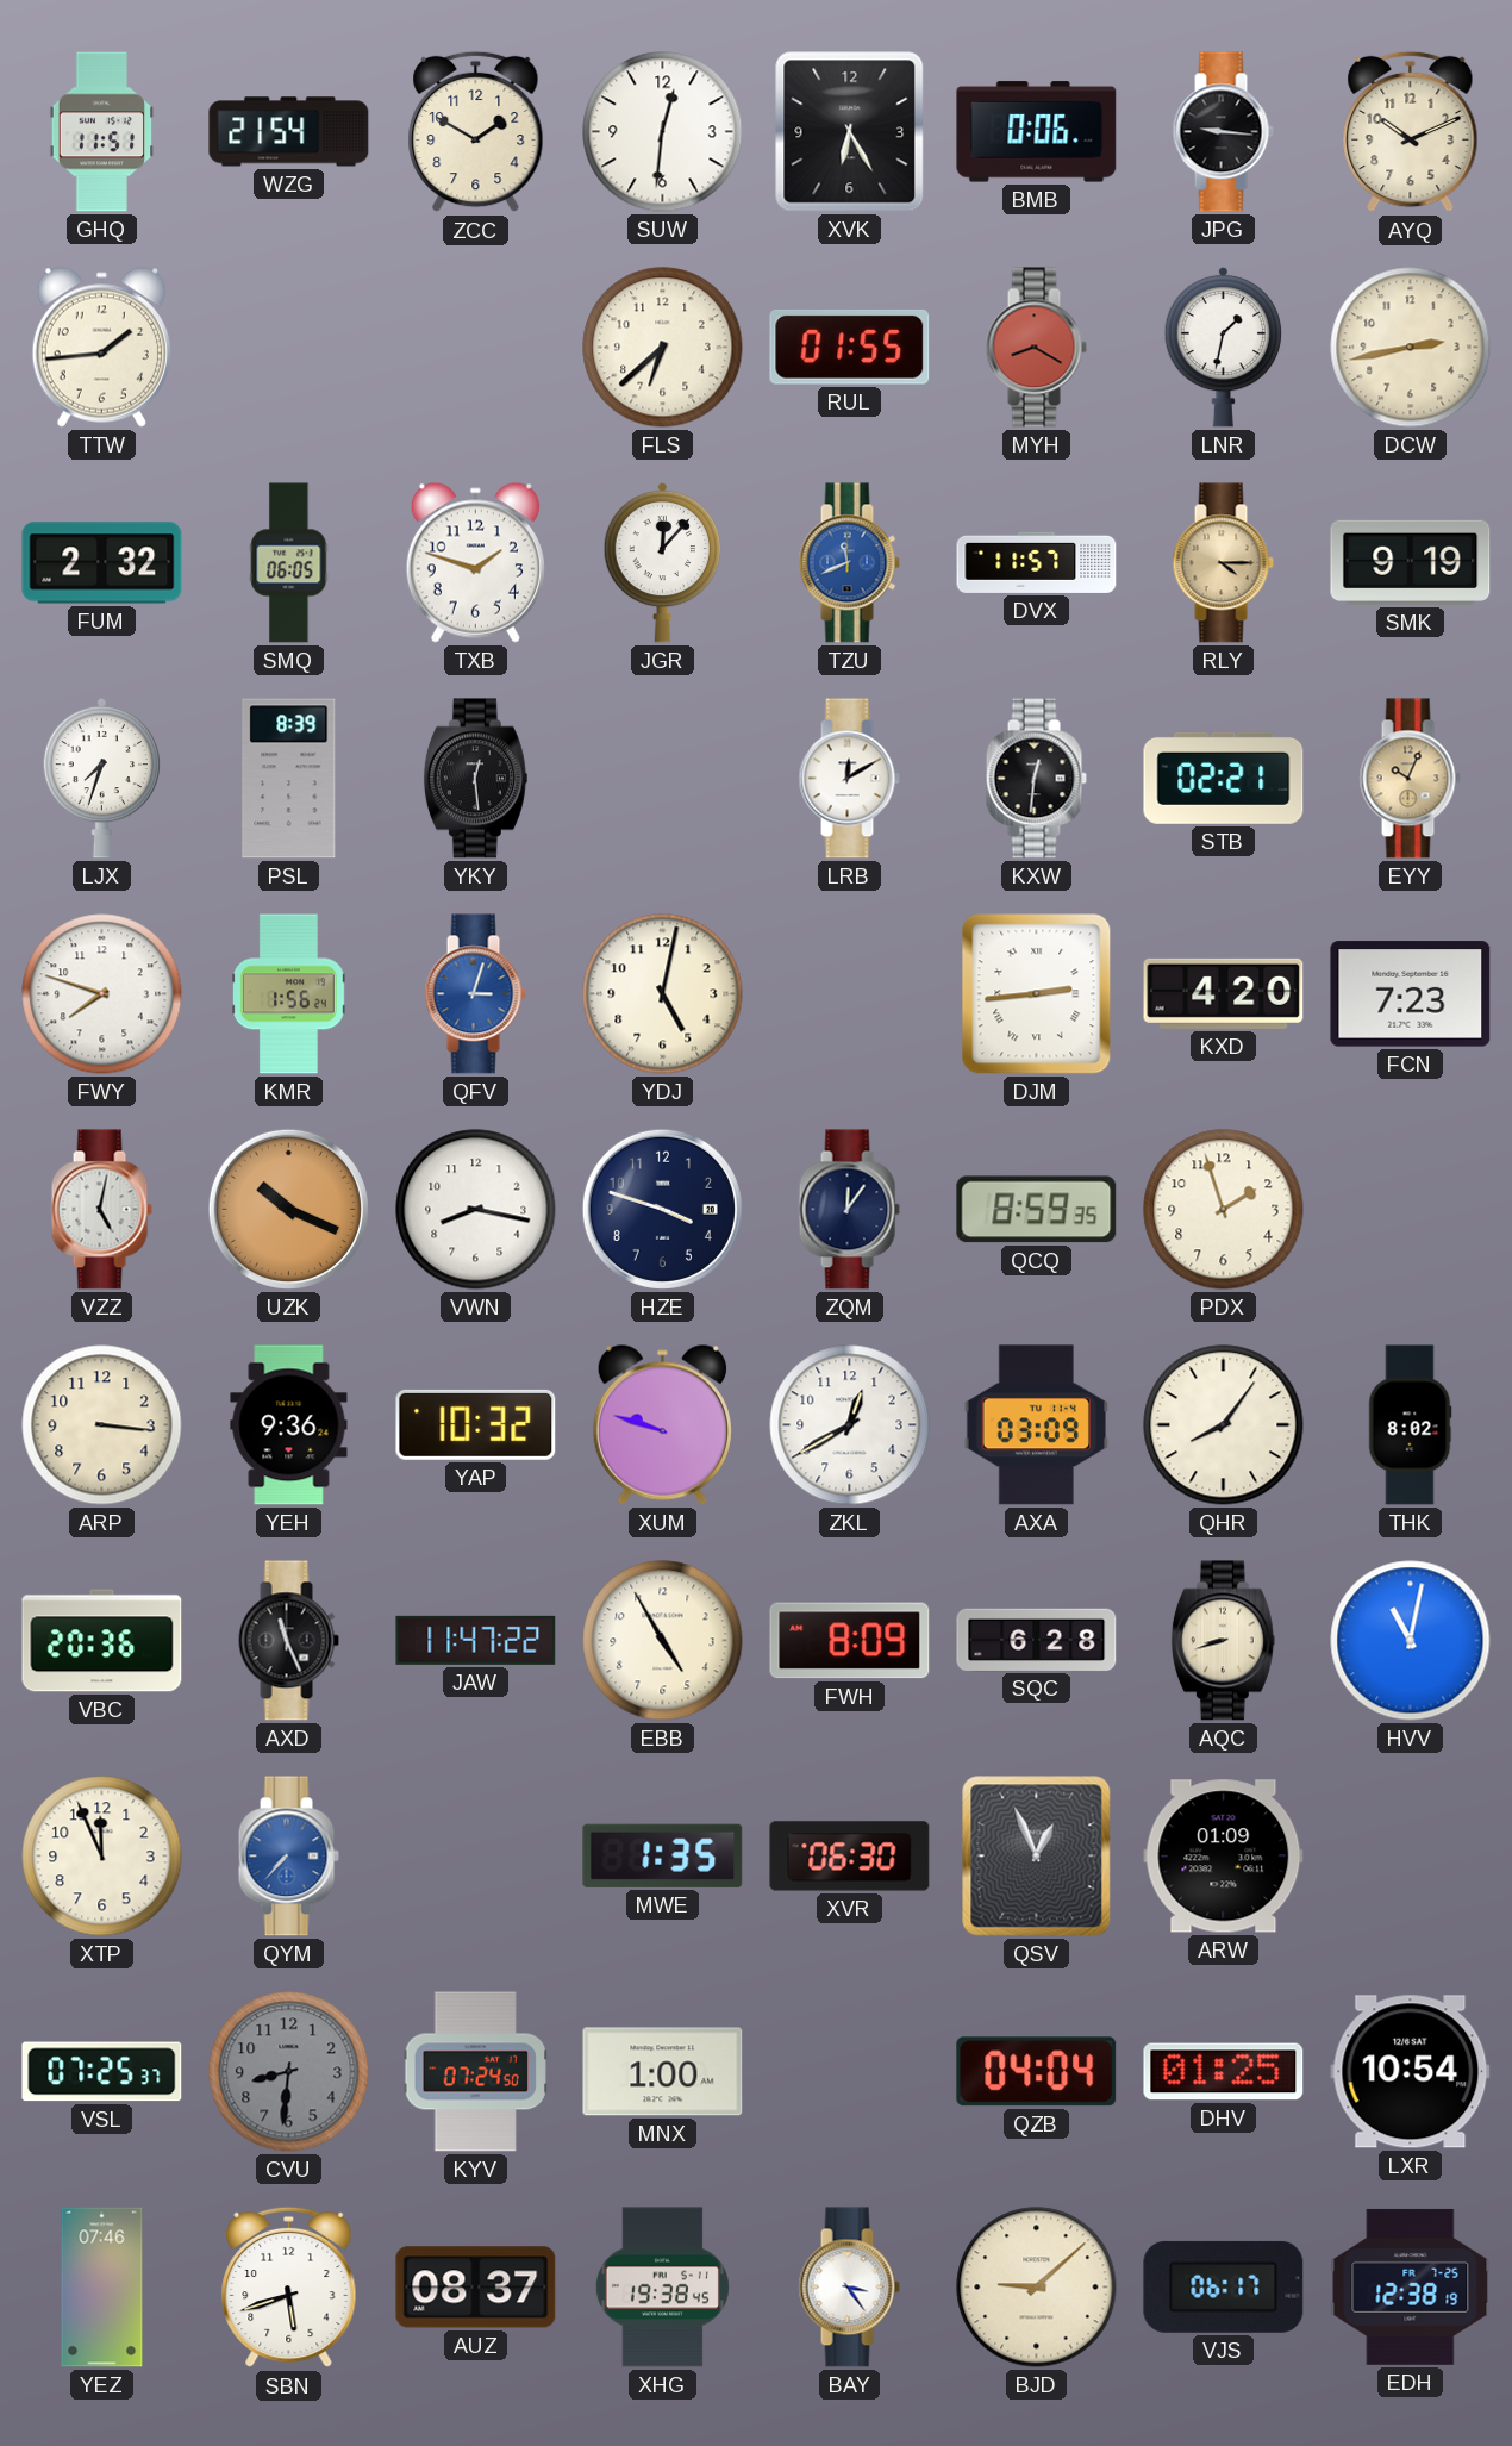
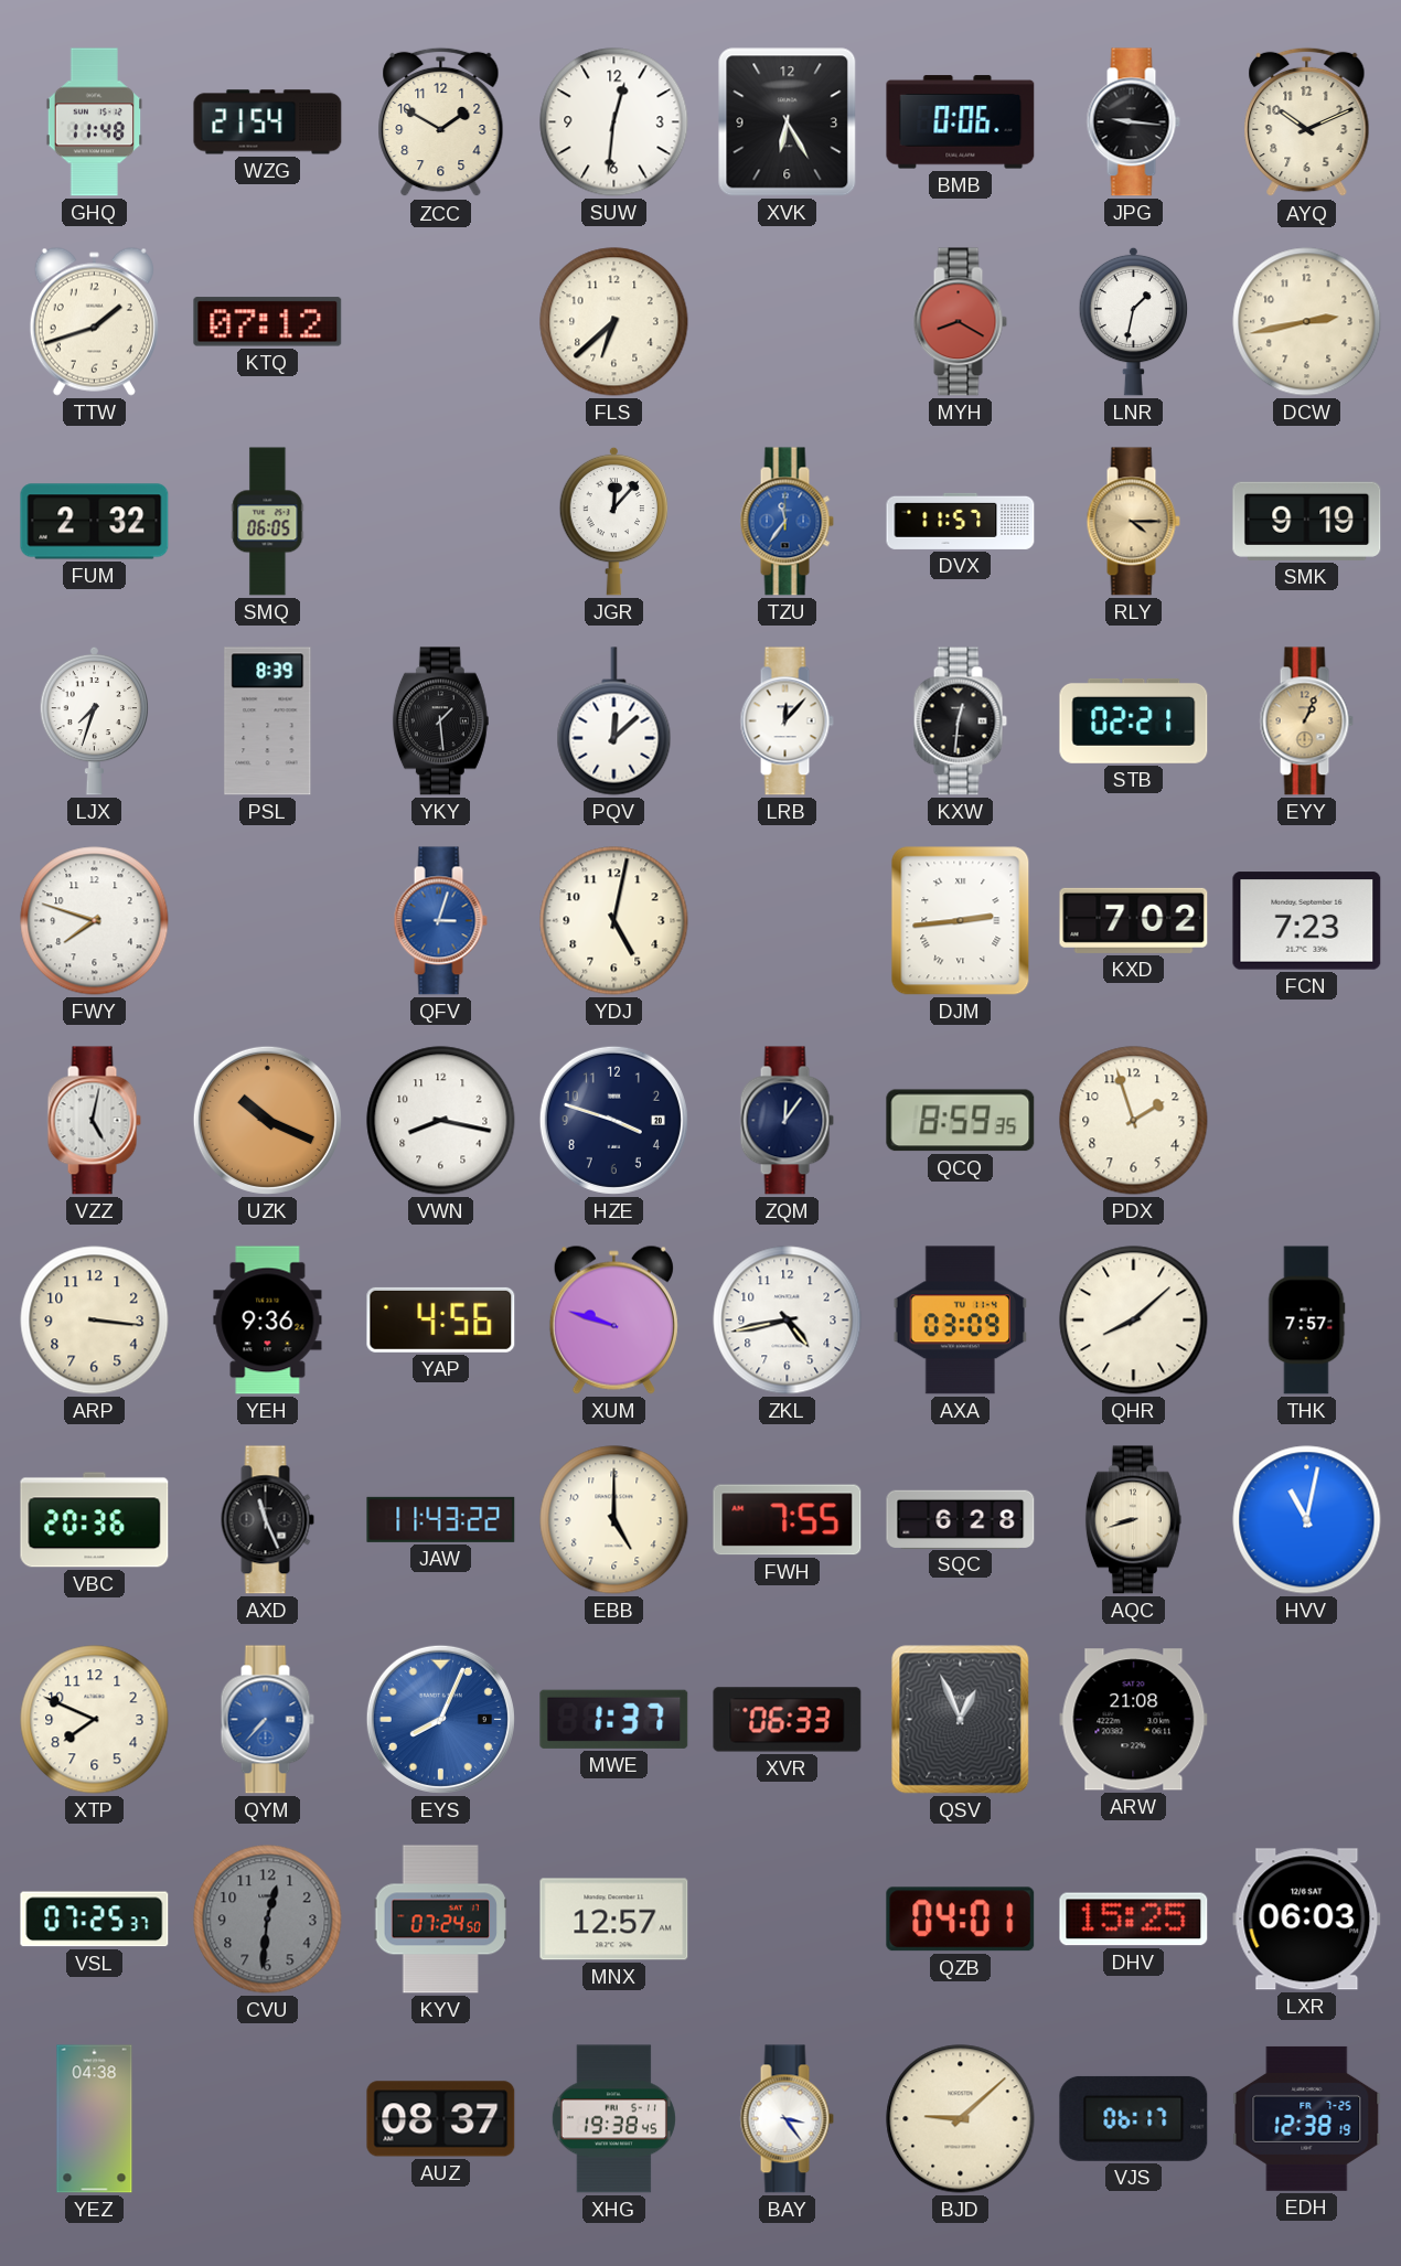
GHQ: 11:51 -> 11:48
TTW: 1:44 -> 1:42
KTQ: none -> 07:12
RUL: 01:55 -> none
TXB: 1:48 -> none
TZU: 11:41 -> 11:36
YKY: 12:29 -> 1:29
PQV: none -> 12:08
LRB: 12:10 -> 12:07
EYY: 10:04 -> 1:04
KMR: 1:56 -> none
KXD: 4:20 -> 7:02
YAP: 10:32 -> 4:56
ZKL: 12:40 -> 4:43
QHR: 8:06 -> 8:08
THK: 8:02 -> 7:57
JAW: 11:47 -> 11:43
EBB: 4:55 -> 5:00
FWH: 8:09 -> 7:55
XTP: 11:56 -> 7:49
EYS: none -> 8:04
MWE: 1:35 -> 1:37
XVR: 06:30 -> 06:33
ARW: 01:09 -> 21:08
CVU: 8:31 -> 12:31
MNX: 1:00 -> 12:57
QZB: 04:04 -> 04:01
DHV: 01:25 -> 15:25
LXR: 10:54 -> 06:03
YEZ: 07:46 -> 04:38
SBN: 5:42 -> none
